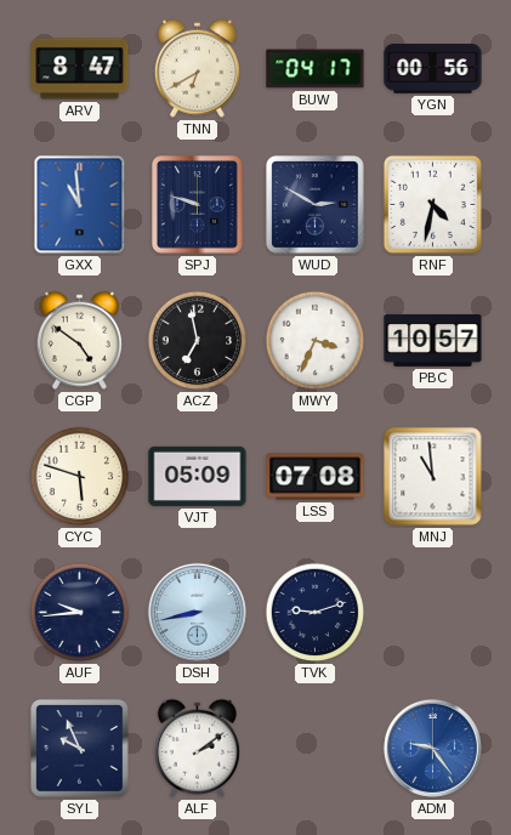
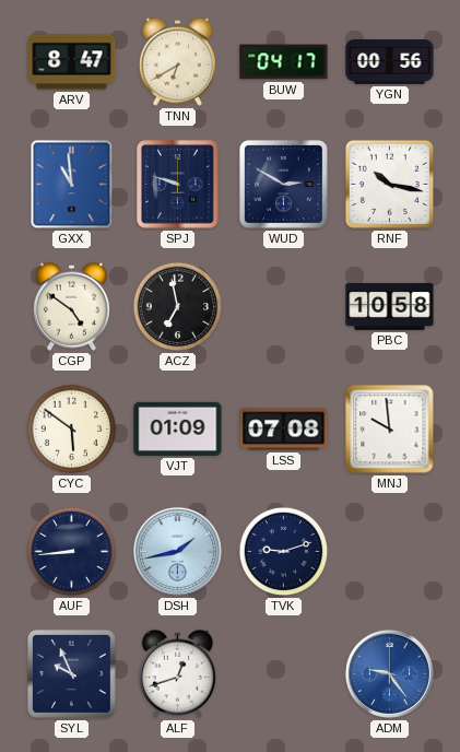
RNF: 4:32 -> 10:17
MWY: 3:34 -> none
PBC: 10:57 -> 10:58
CYC: 5:48 -> 5:51
VJT: 05:09 -> 01:09
MNJ: 10:59 -> 9:59
AUF: 9:44 -> 8:44
DSH: 8:43 -> 1:43
ALF: 2:09 -> 12:42
